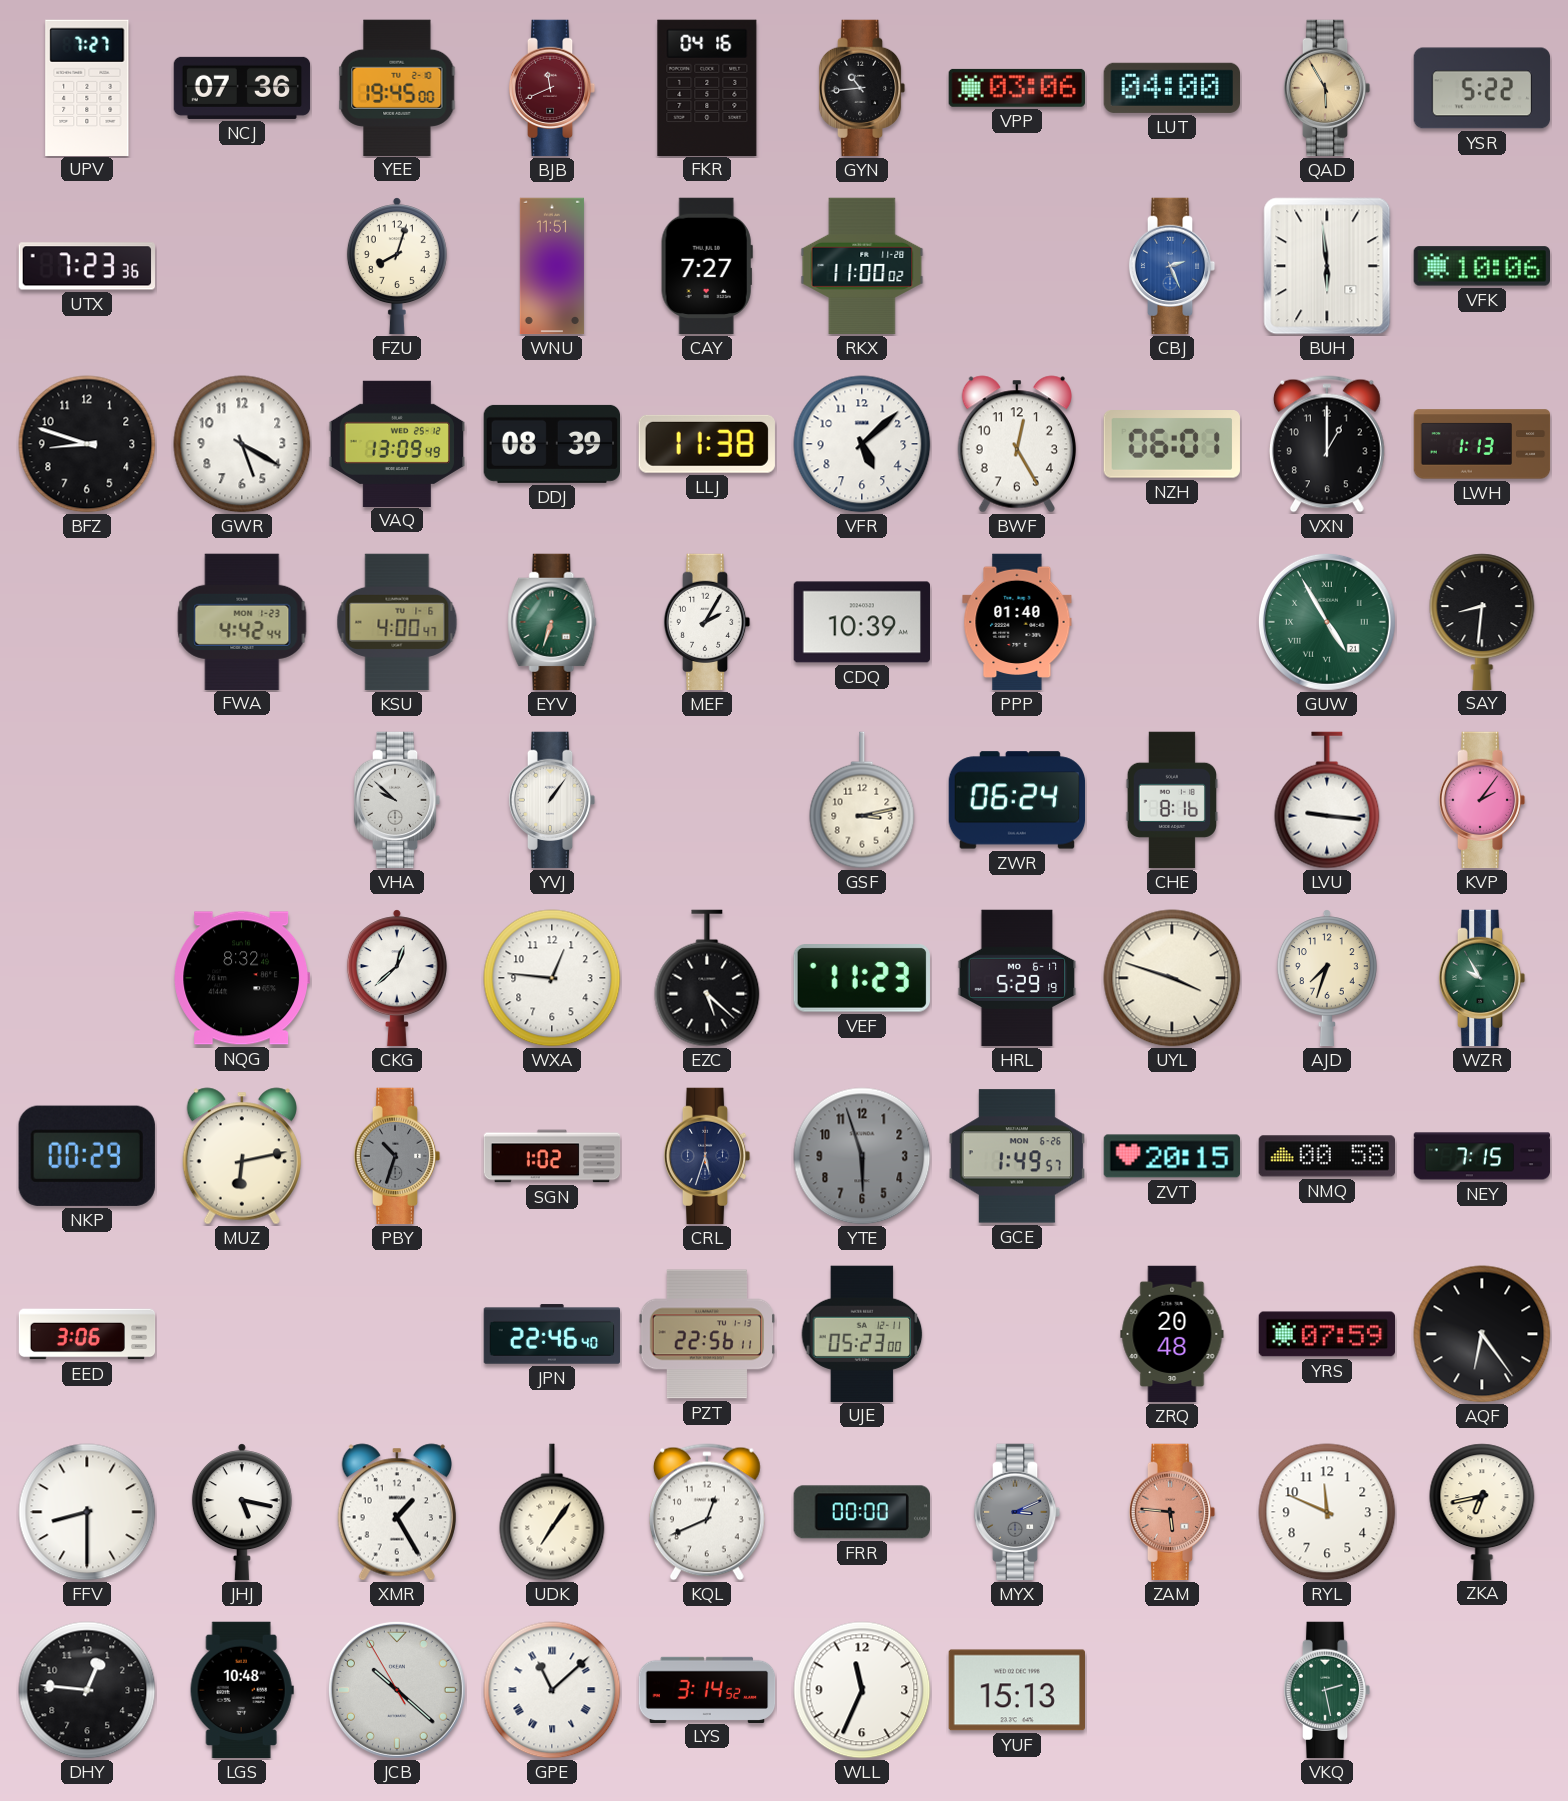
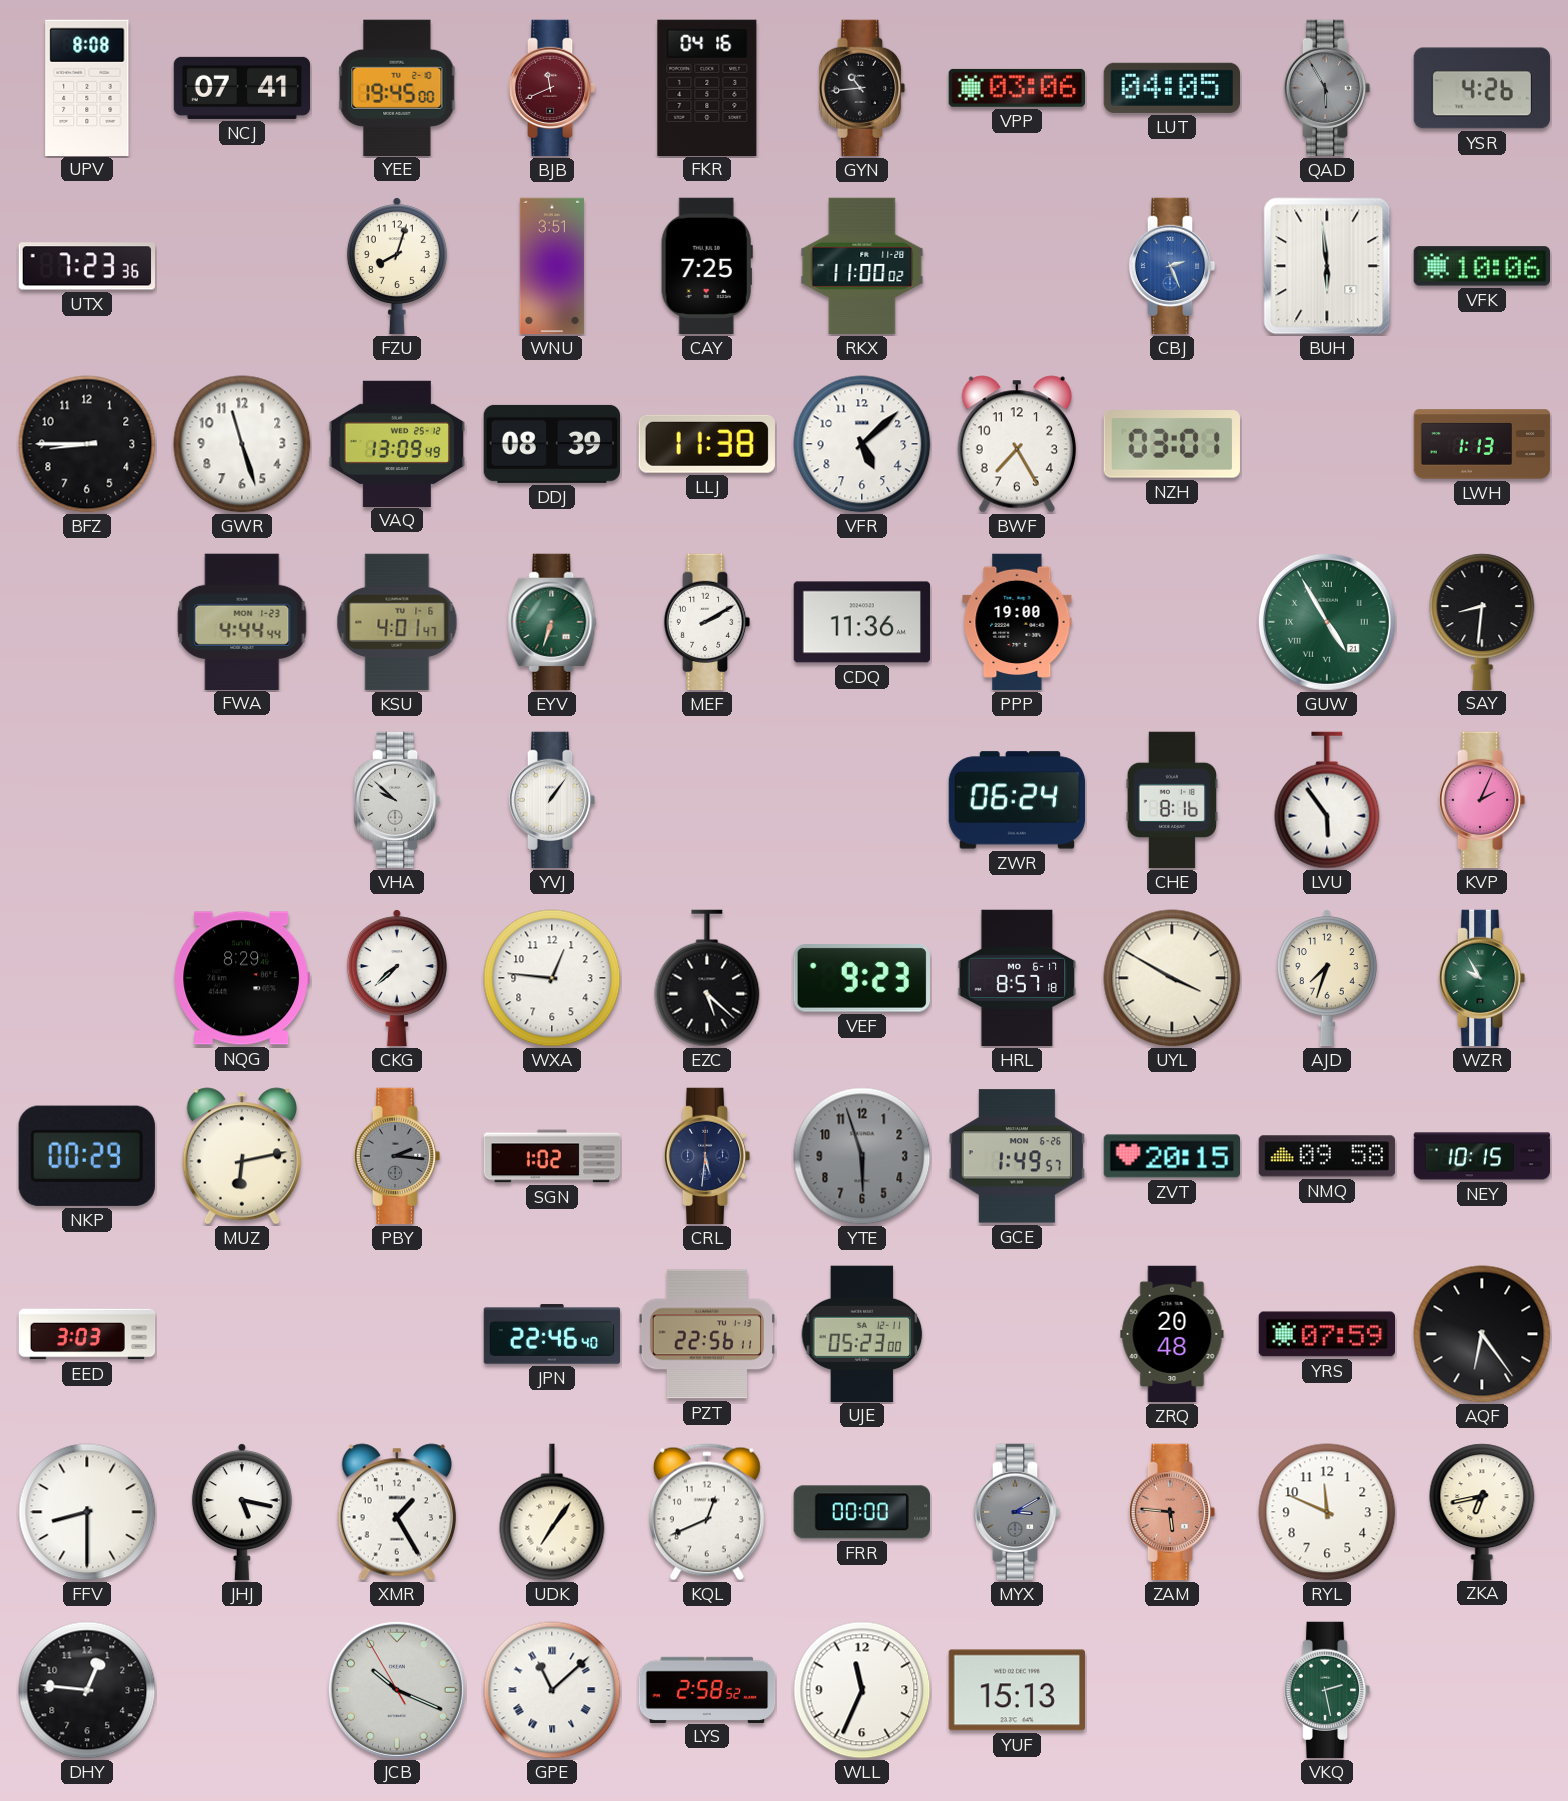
UPV: 7:27 -> 8:08
NCJ: 07:36 -> 07:41
LUT: 04:00 -> 04:05
QAD dial: champagne -> grey
YSR: 5:22 -> 4:26
WNU: 11:51 -> 3:51
CAY: 7:27 -> 7:25
BFZ: 8:48 -> 8:45
GWR: 5:20 -> 11:27
BWF: 12:25 -> 7:25
NZH: 06:01 -> 03:01
VXN: 1:00 -> none
FWA: 4:42 -> 4:44
KSU: 4:00 -> 4:01
MEF: 2:05 -> 2:10
CDQ: 10:39 -> 11:36
PPP: 01:40 -> 19:00
GSF: 3:13 -> none
LVU: 9:16 -> 5:54
KVP: 2:06 -> 2:04
NQG: 8:32 -> 8:29
CKG: 12:38 -> 7:38
VEF: 11:23 -> 9:23
HRL: 5:29 -> 8:57
UYL: 3:48 -> 3:50
PBY: 10:33 -> 2:16
CRL: 5:33 -> 5:31
NMQ: 00:58 -> 09:58
NEY: 7:15 -> 10:15
EED: 3:06 -> 3:03
MYX: 3:11 -> 3:10
LGS: 10:48 -> none
JCB: 10:21 -> 10:18
LYS: 3:14 -> 2:58
